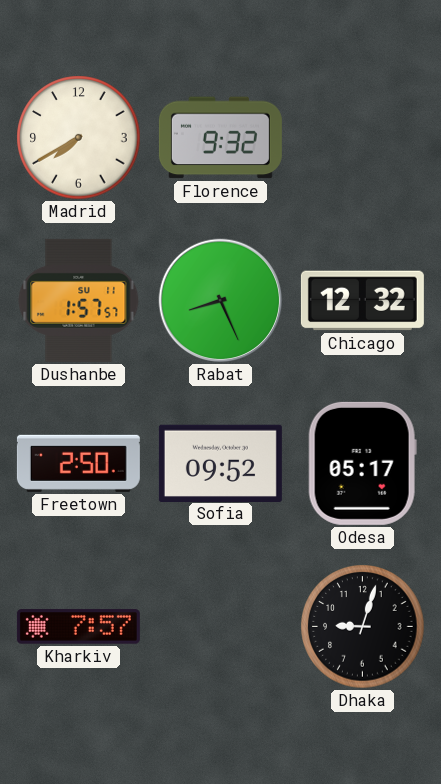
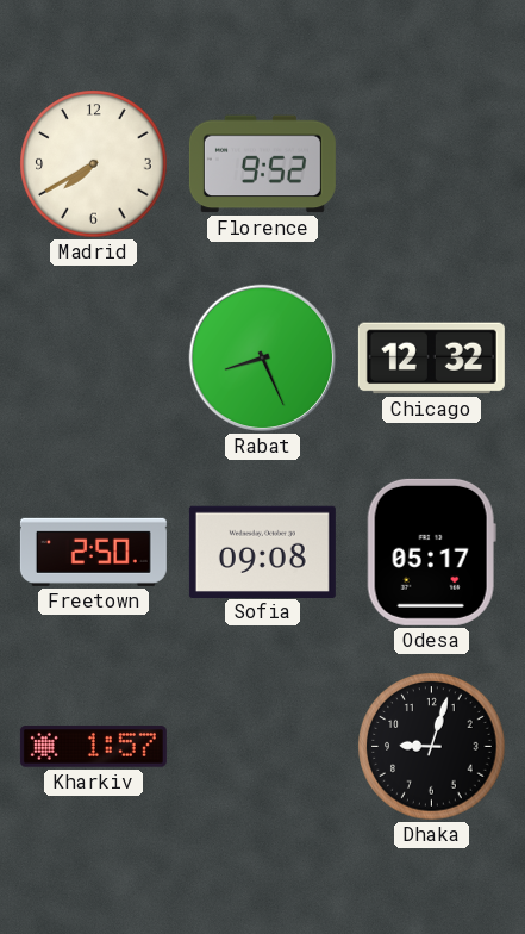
Florence: 9:32 -> 9:52
Dushanbe: 1:57 -> none
Sofia: 09:52 -> 09:08
Kharkiv: 7:57 -> 1:57
